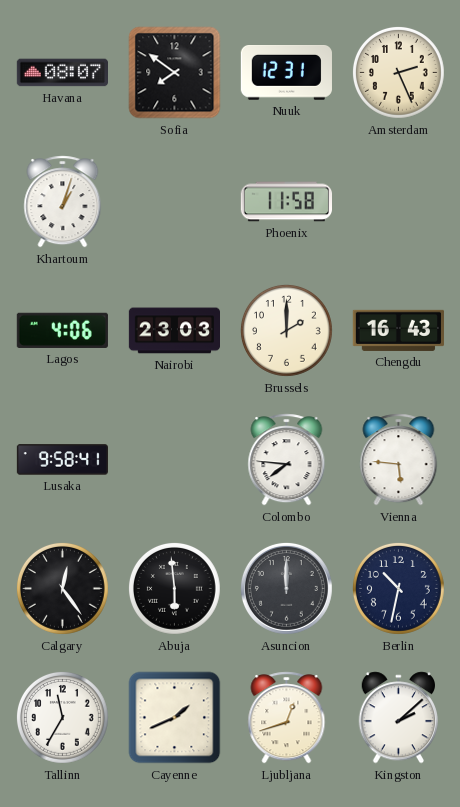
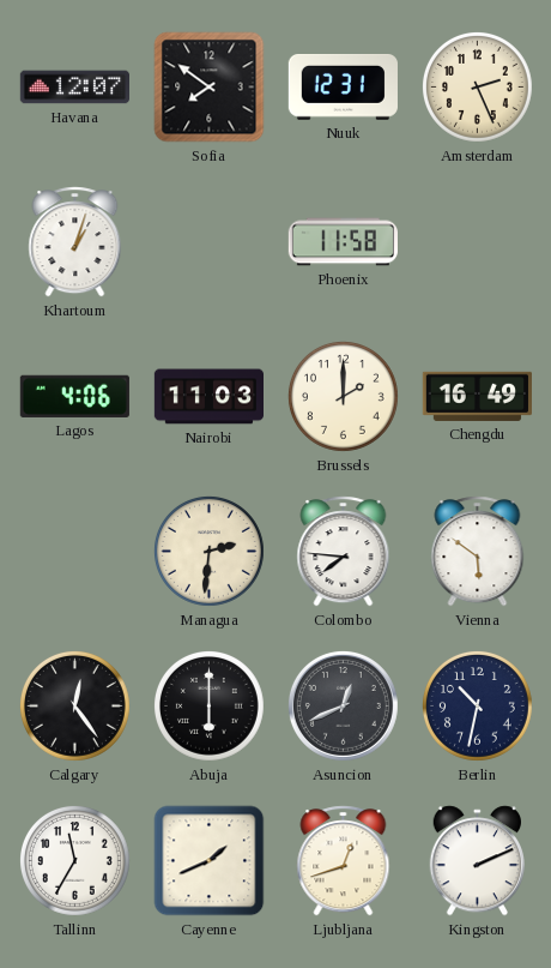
Havana: 08:07 -> 12:07
Nairobi: 23:03 -> 11:03
Chengdu: 16:43 -> 16:49
Lusaka: 9:58 -> none
Managua: none -> 2:31
Vienna: 5:46 -> 5:51
Abuja: 5:59 -> 6:00
Asuncion: 12:00 -> 12:41
Kingston: 2:08 -> 2:11
